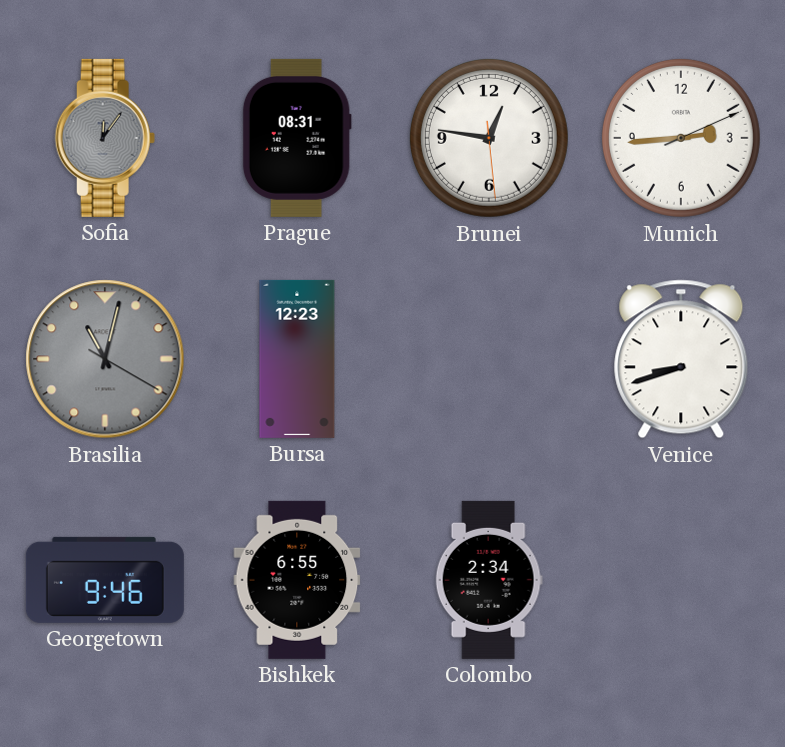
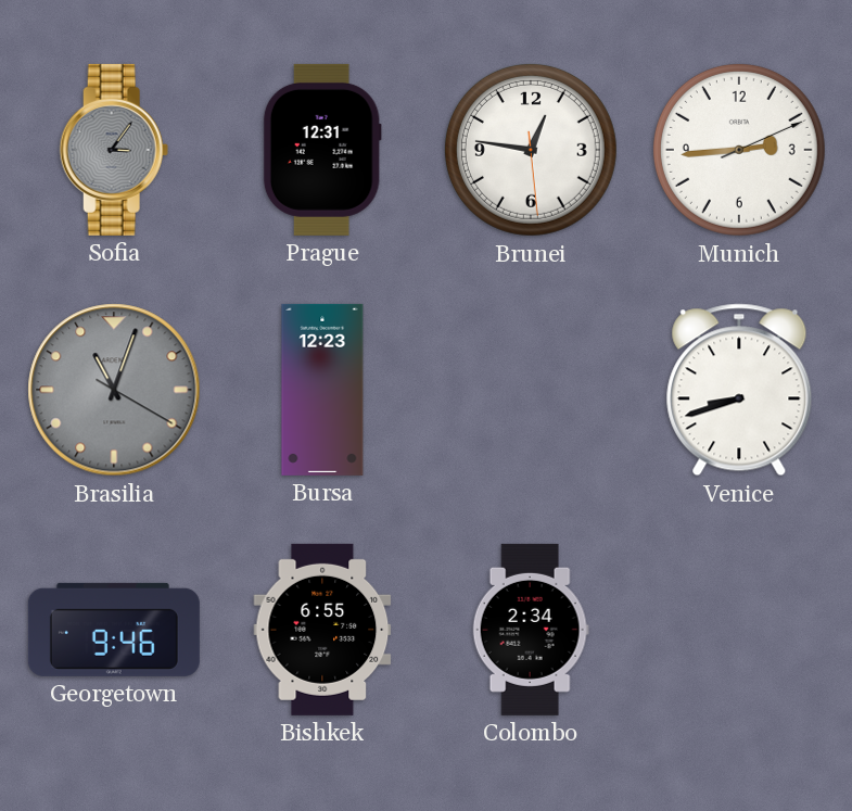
Sofia: 12:06 -> 3:06
Prague: 08:31 -> 12:31
Brasilia: 11:02 -> 11:03
